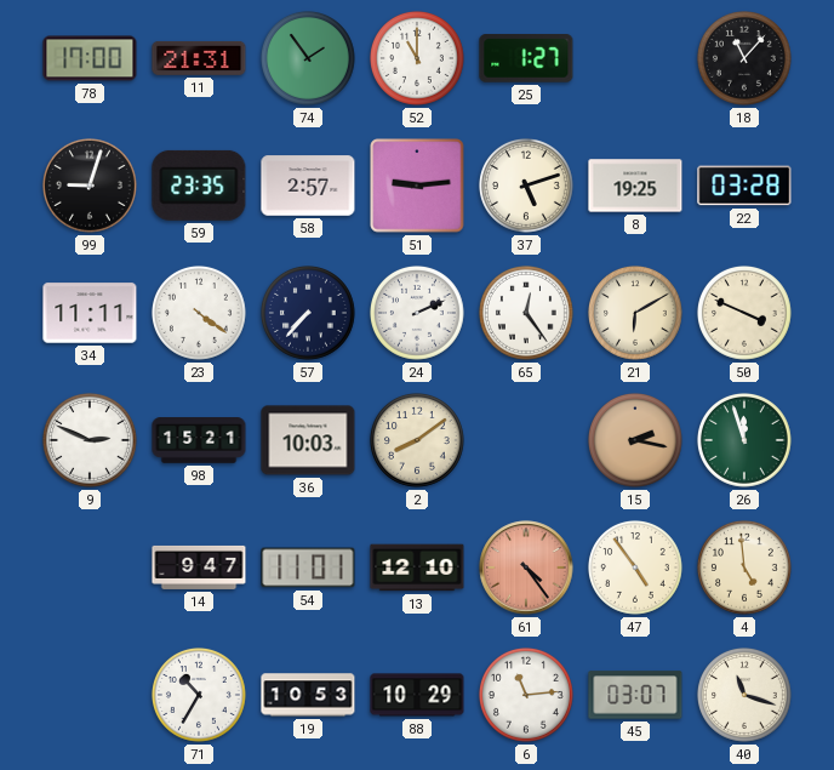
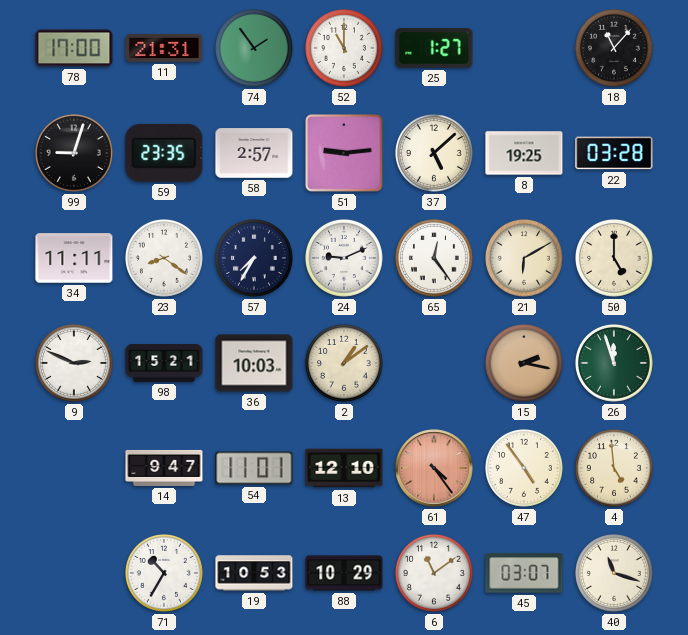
37: 5:12 -> 5:08
23: 4:21 -> 8:21
57: 7:37 -> 7:35
24: 2:11 -> 9:11
50: 3:49 -> 5:00
2: 8:09 -> 1:09
6: 11:14 -> 11:09
